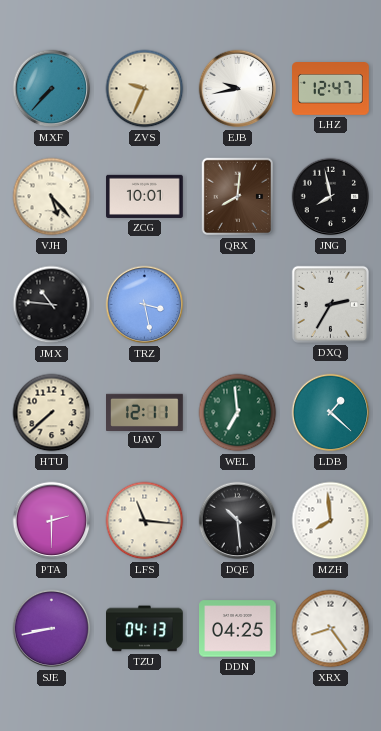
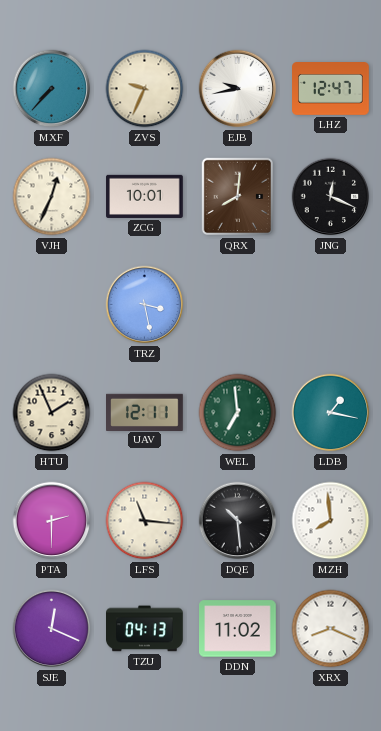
VJH: 5:23 -> 12:34
JNG: 7:58 -> 12:19
JMX: 10:46 -> none
DXQ: 2:35 -> none
HTU: 7:38 -> 1:56
LDB: 1:22 -> 1:17
SJE: 8:43 -> 12:19
DDN: 04:25 -> 11:02
XRX: 8:24 -> 8:19
